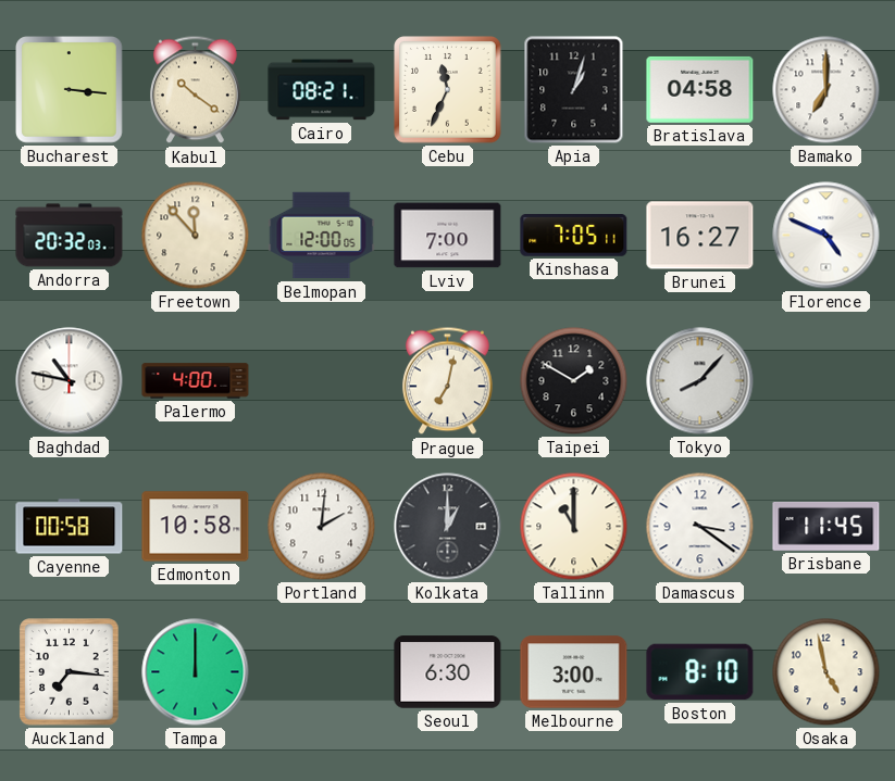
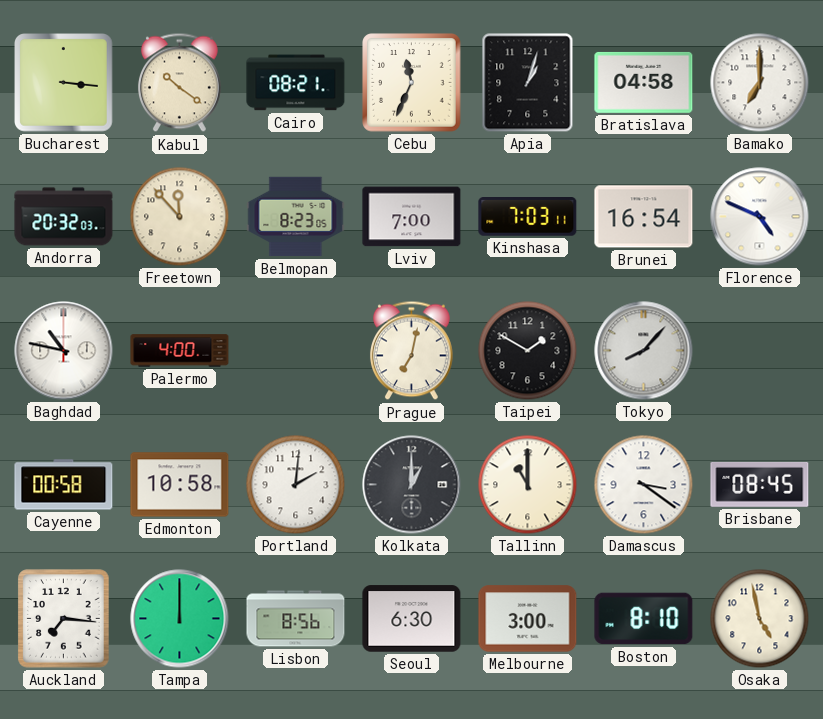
Belmopan: 12:00 -> 8:23
Kinshasa: 7:05 -> 7:03
Brunei: 16:27 -> 16:54
Brisbane: 11:45 -> 08:45
Lisbon: none -> 8:56
